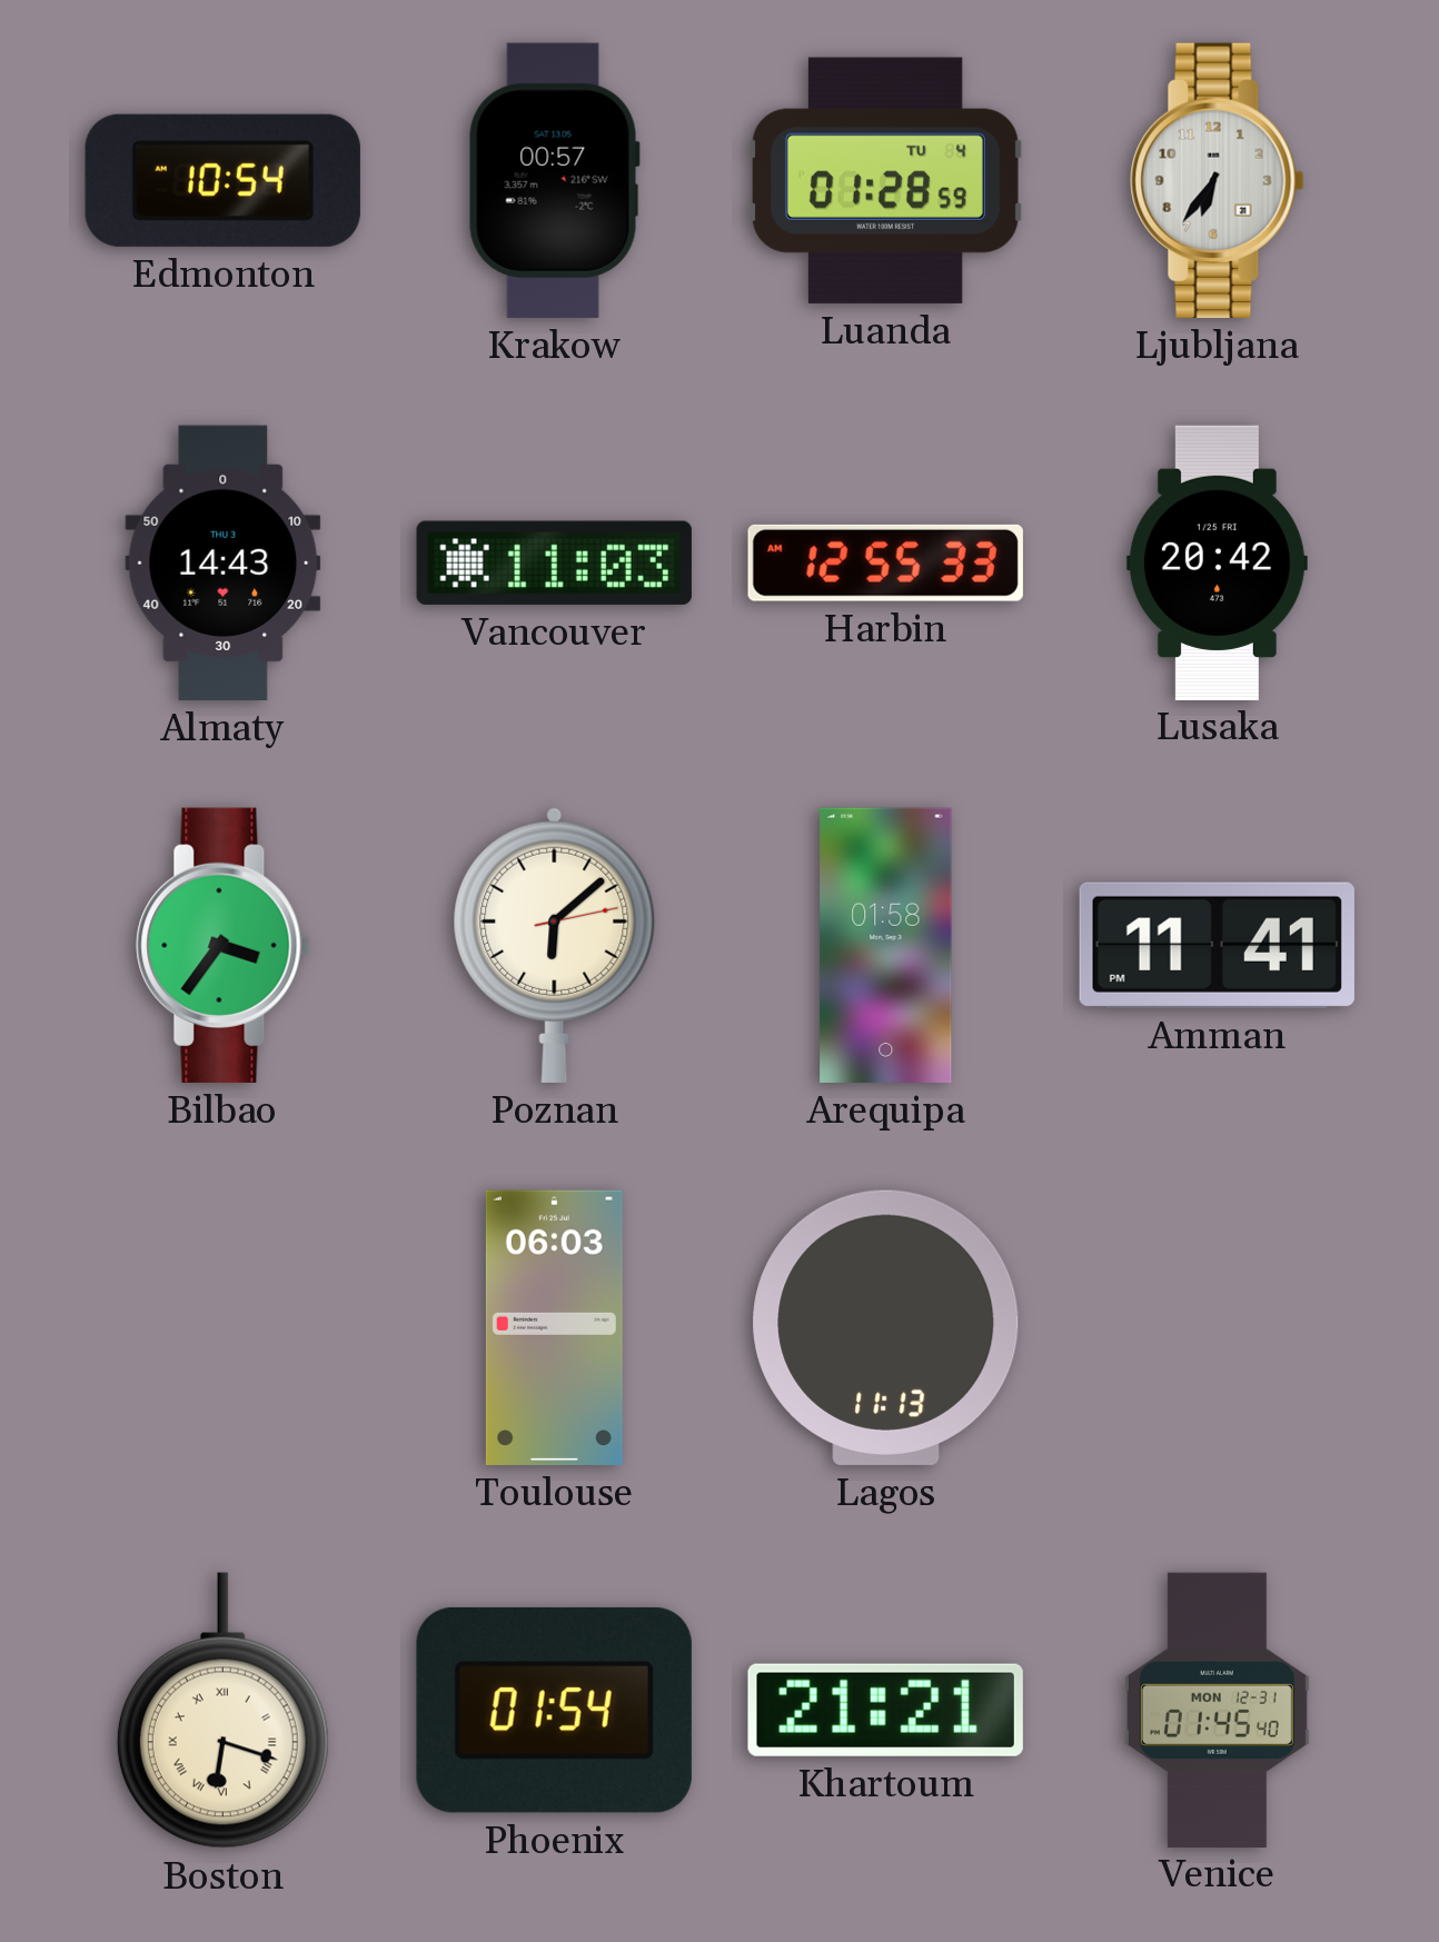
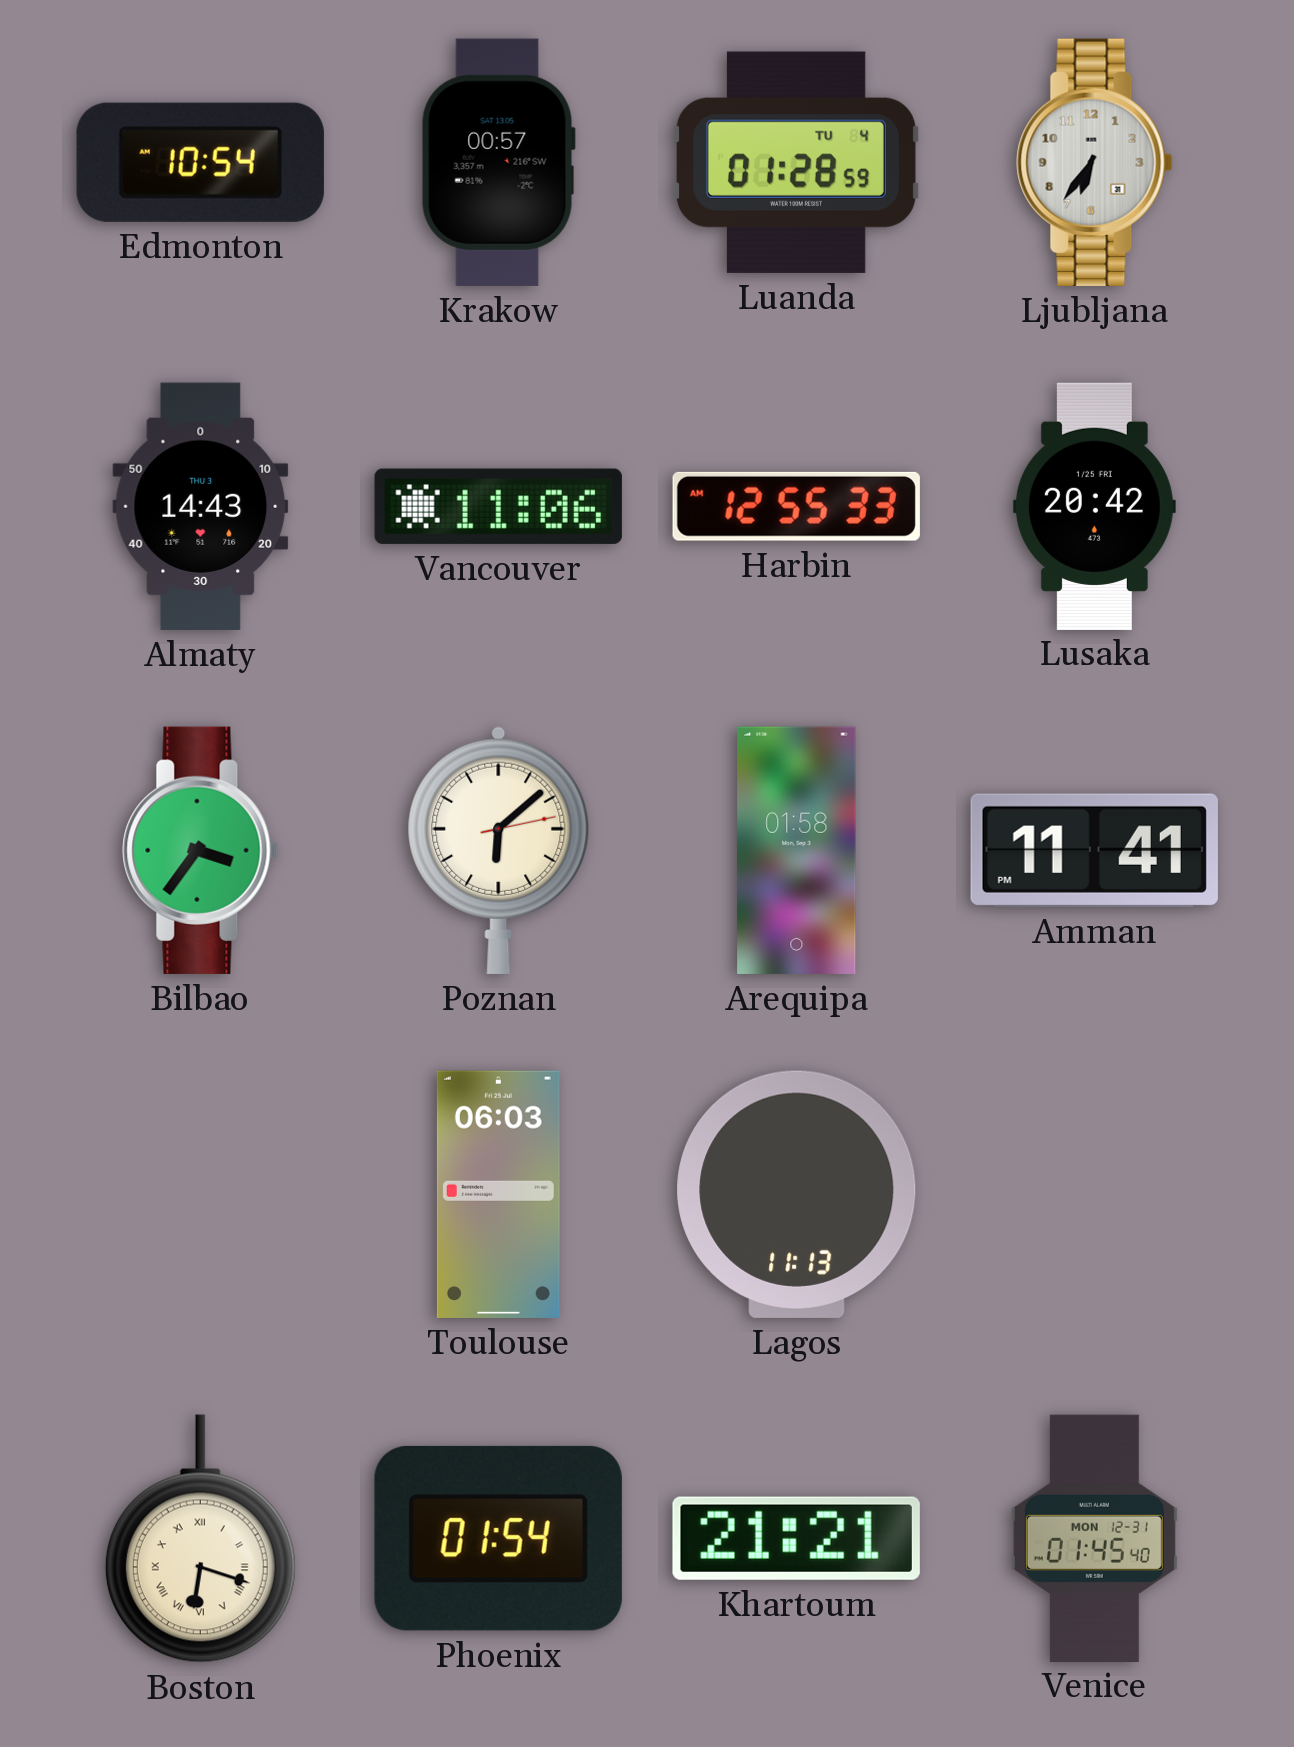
Vancouver: 11:03 -> 11:06
